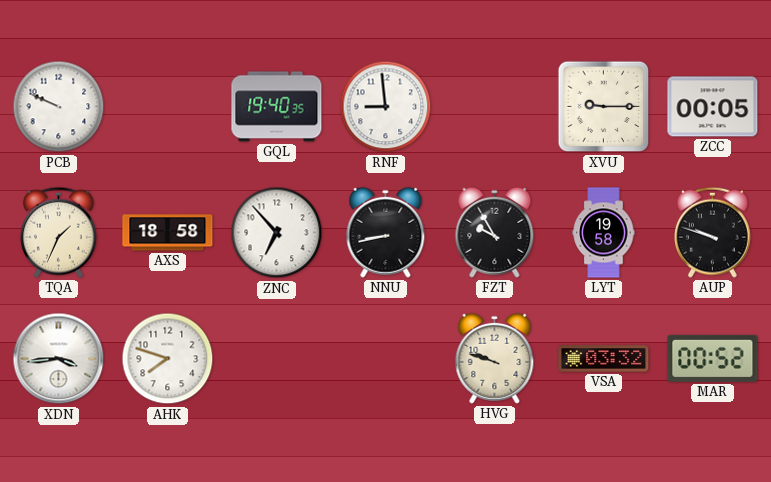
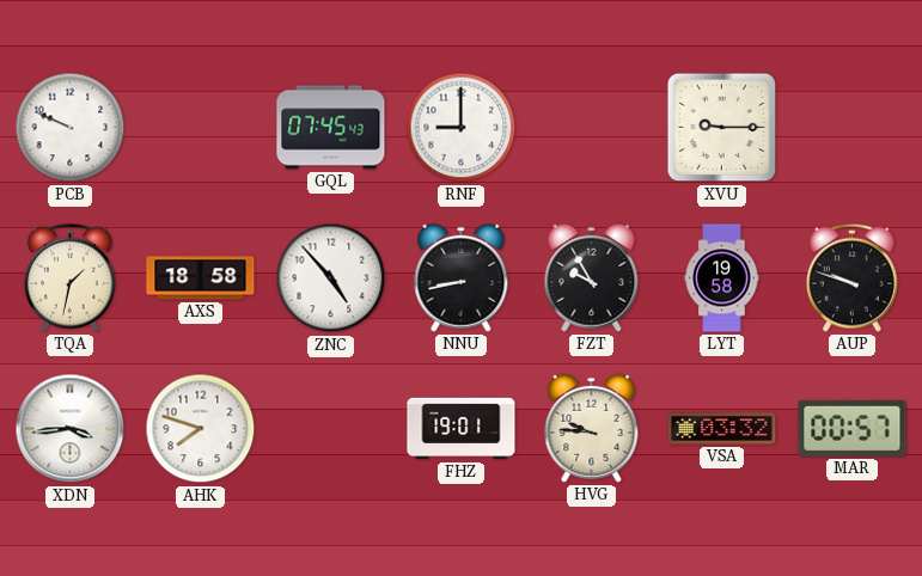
GQL: 19:40 -> 07:45
RNF: 8:59 -> 9:00
ZCC: 00:05 -> none
TQA: 1:34 -> 1:32
ZNC: 6:53 -> 4:53
FHZ: none -> 19:01
HVG: 9:48 -> 9:46
MAR: 00:52 -> 00:57
